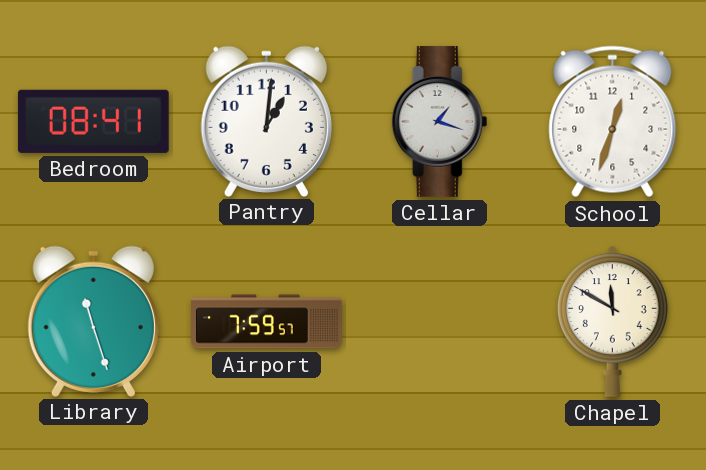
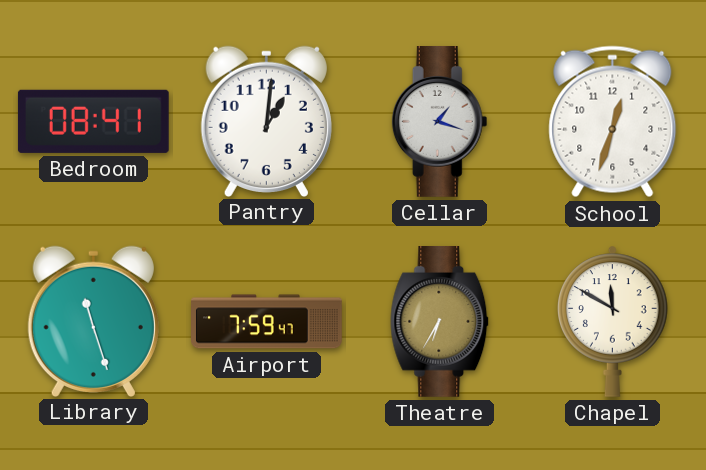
Airport: 7:59:57 -> 7:59:47
Theatre: none -> 6:35
